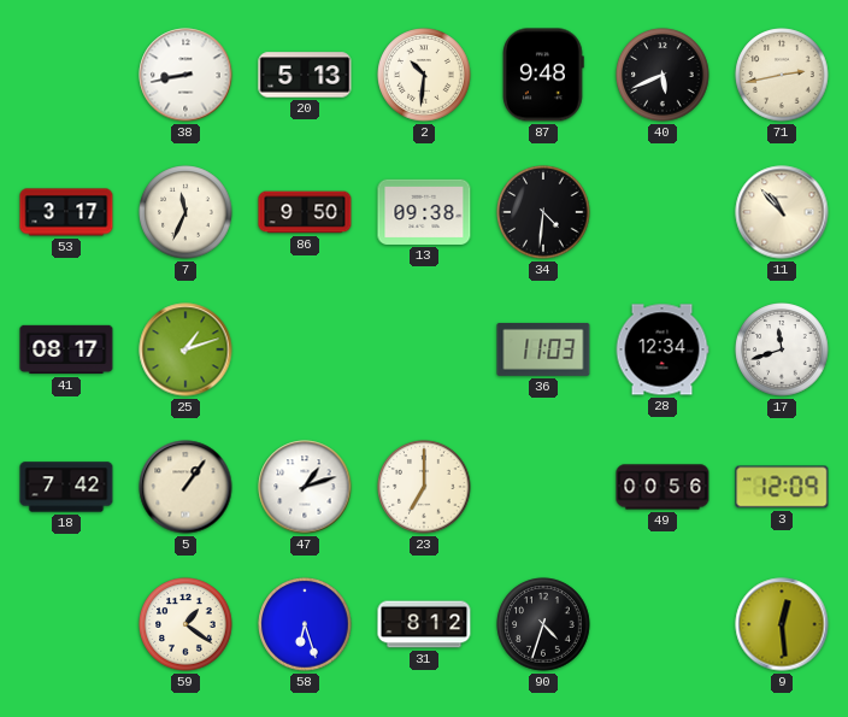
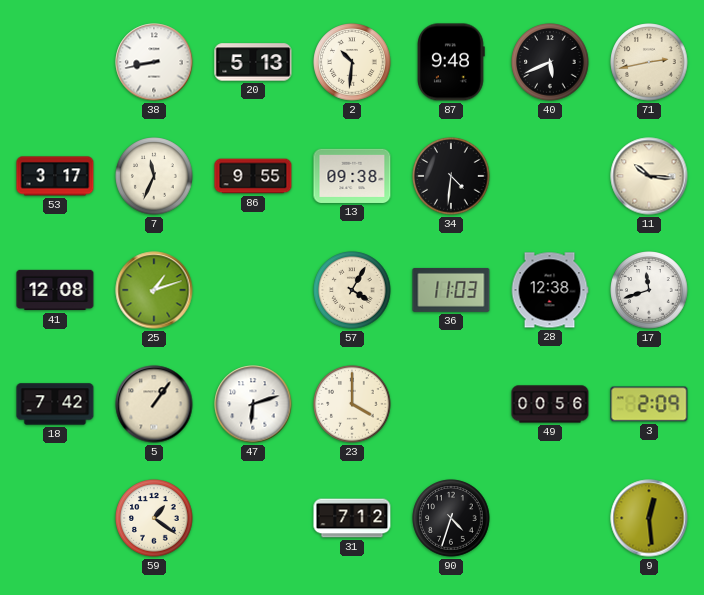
86: 9:50 -> 9:55
11: 10:53 -> 10:16
41: 08:17 -> 12:08
57: none -> 4:05
28: 12:34 -> 12:38
47: 1:12 -> 6:12
23: 7:00 -> 4:00
3: 12:09 -> 2:09
58: 6:27 -> none
31: 8:12 -> 7:12
